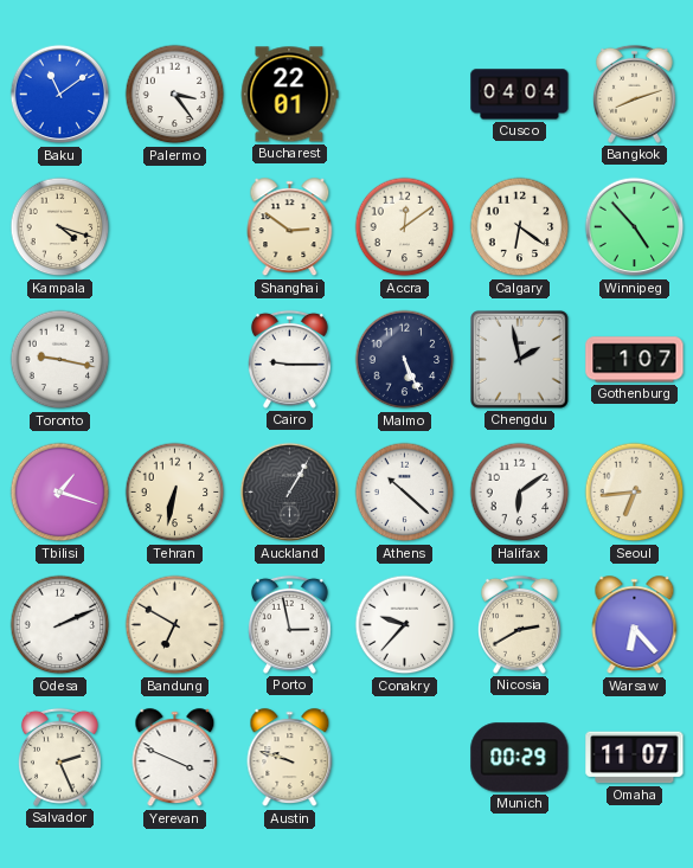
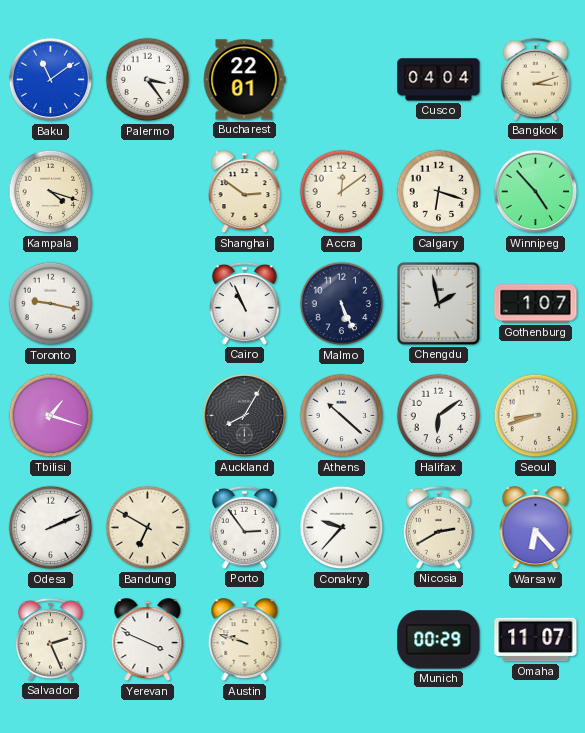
Bangkok: 8:12 -> 3:12
Calgary: 6:21 -> 6:18
Cairo: 9:15 -> 10:56
Tehran: 6:32 -> none
Auckland: 1:05 -> 8:05
Seoul: 6:44 -> 8:42
Porto: 2:58 -> 2:54
